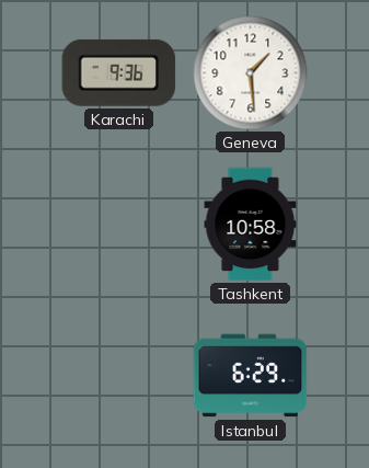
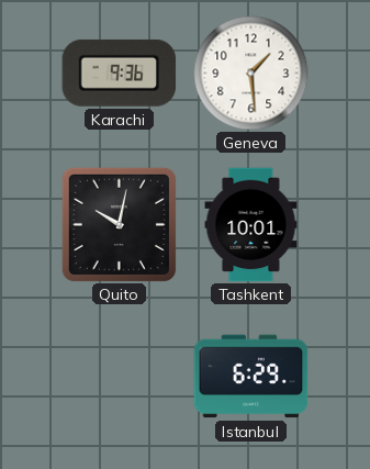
Quito: none -> 10:02
Tashkent: 10:58 -> 10:01
